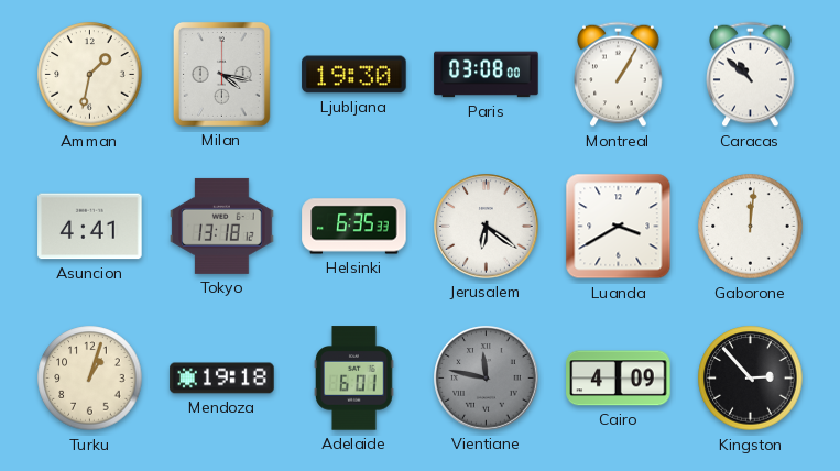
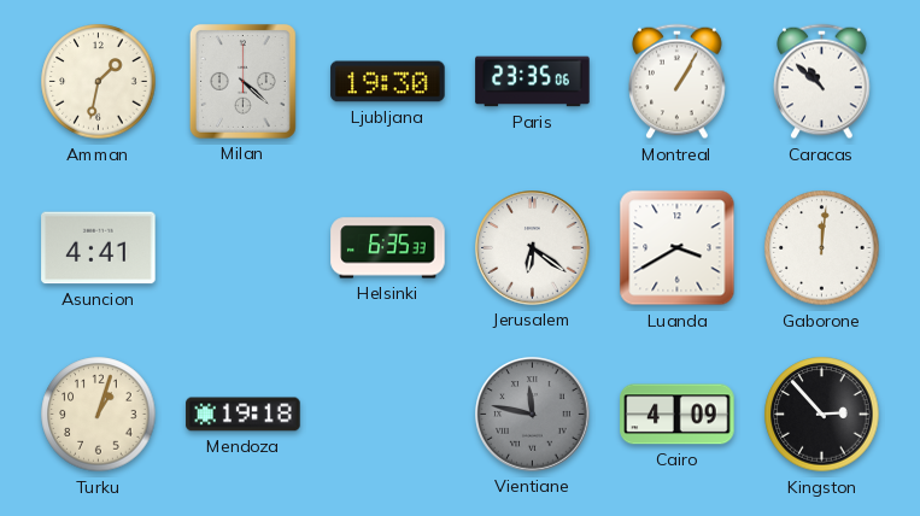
Milan: 4:17 -> 4:22
Paris: 03:08 -> 23:35
Tokyo: 13:18 -> none
Adelaide: 6:01 -> none
